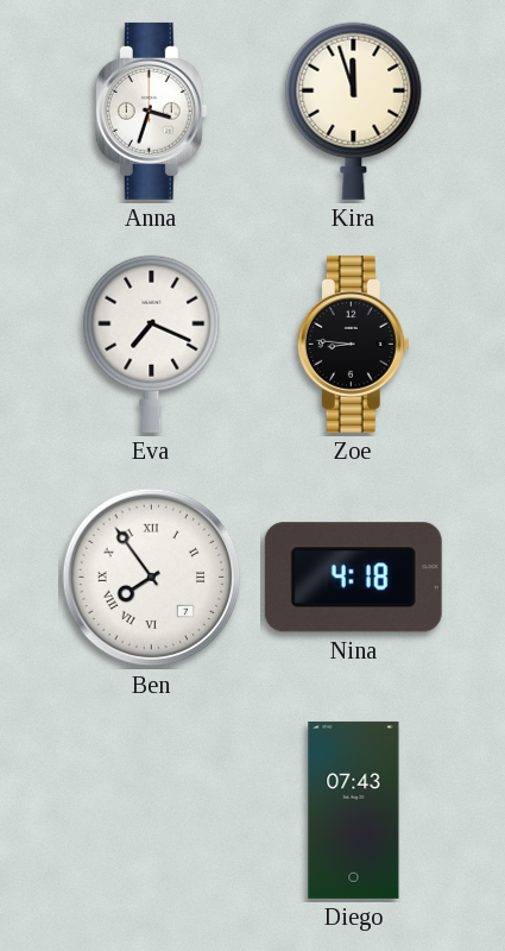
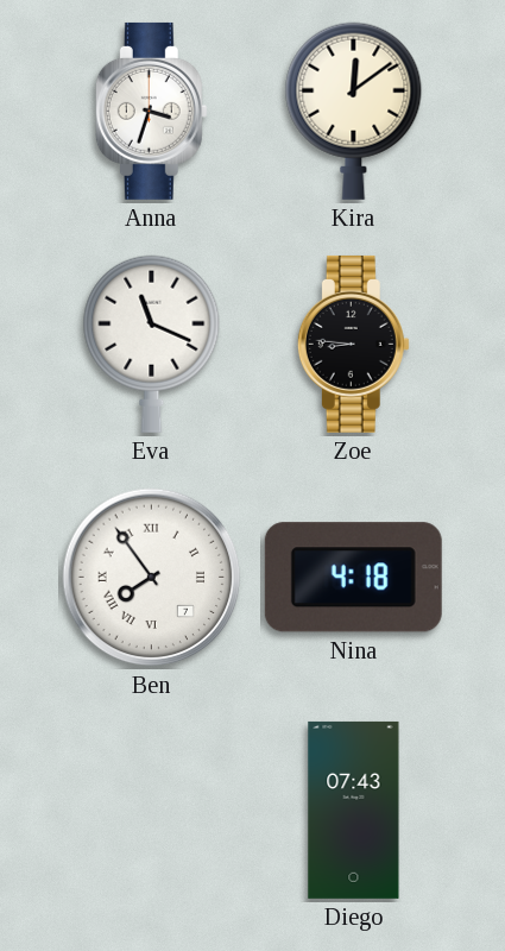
Kira: 11:57 -> 12:09
Eva: 7:19 -> 11:19
